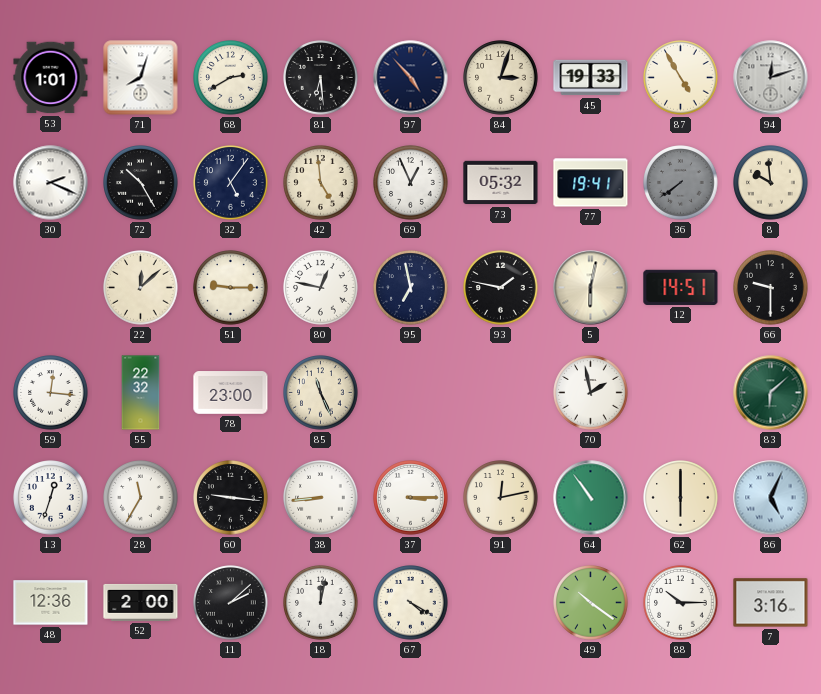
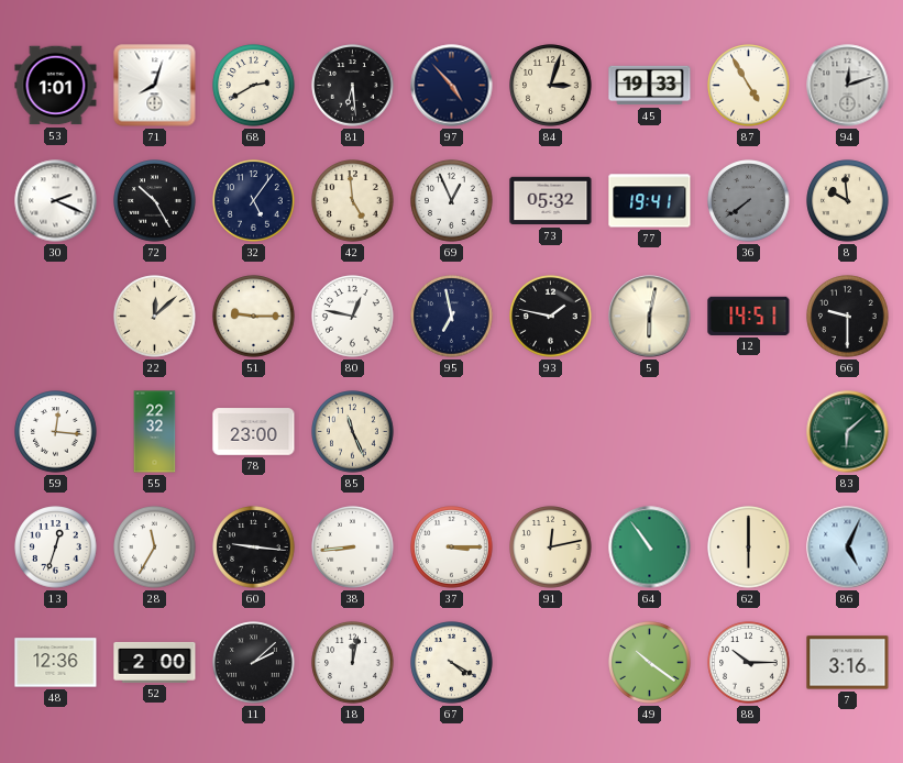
70: 1:58 -> none
